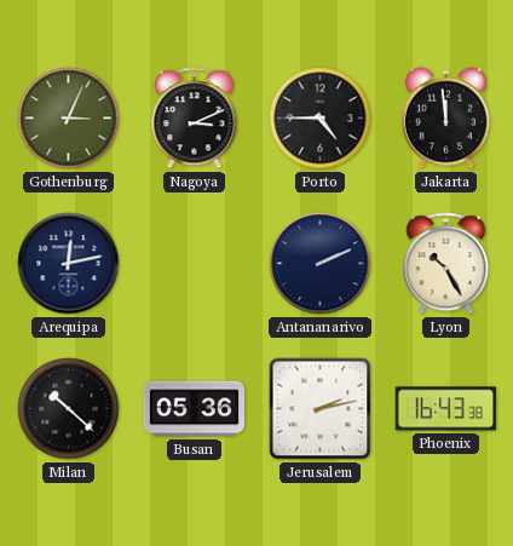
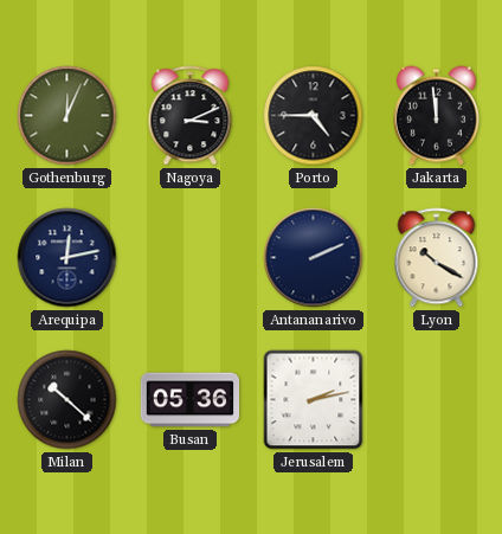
Gothenburg: 3:04 -> 12:04
Lyon: 10:25 -> 10:20
Phoenix: 16:43 -> none
